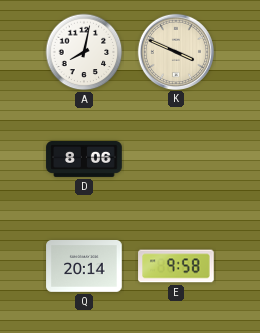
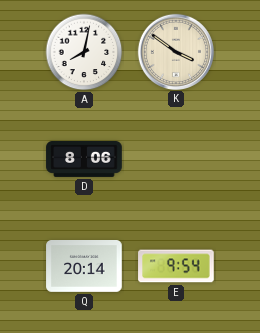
K: 3:49 -> 3:51
E: 9:58 -> 9:54
